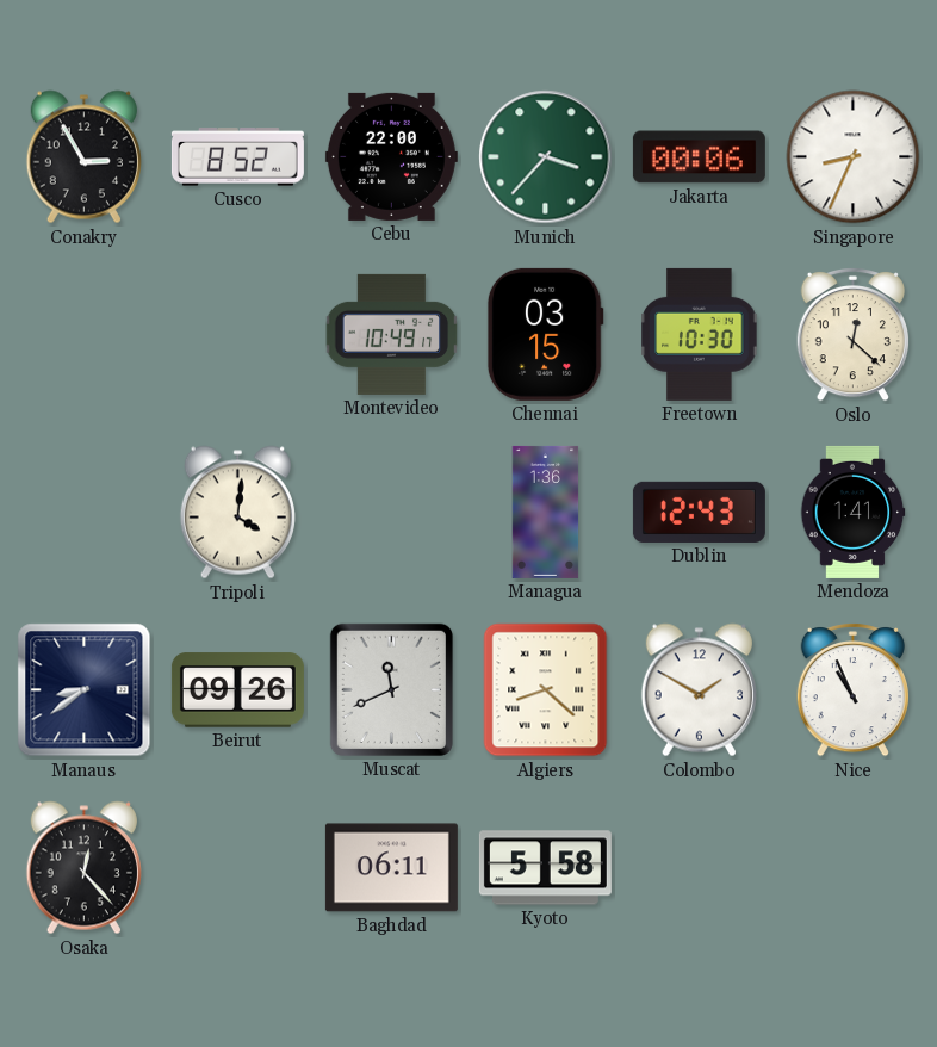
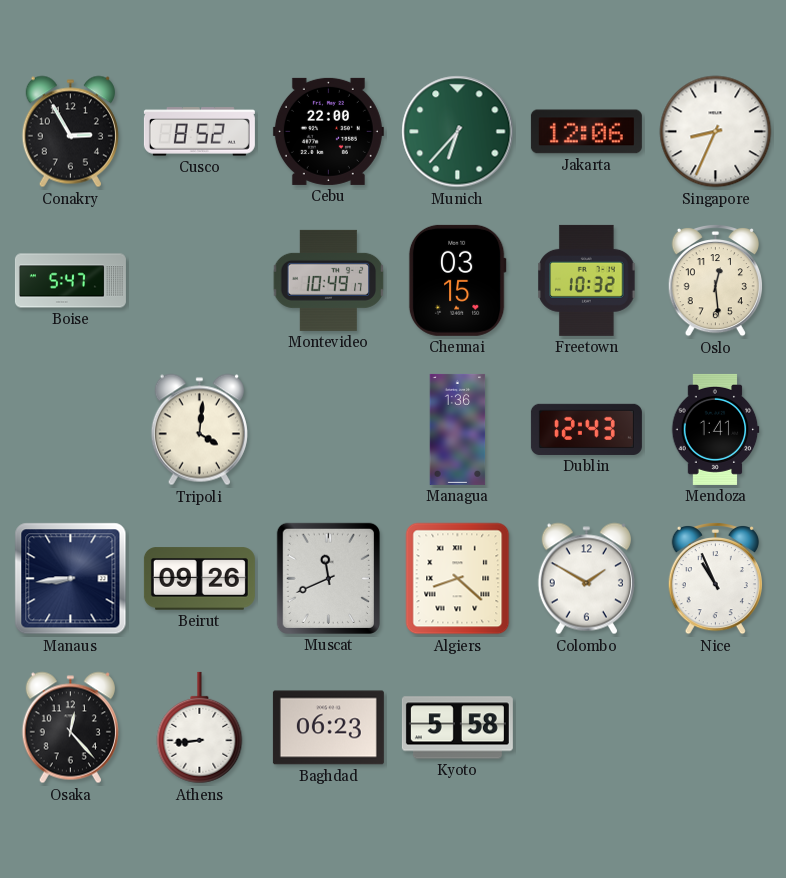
Munich: 3:37 -> 6:37
Jakarta: 00:06 -> 12:06
Boise: none -> 5:47
Freetown: 10:30 -> 10:32
Oslo: 12:22 -> 12:29
Manaus: 8:39 -> 8:44
Athens: none -> 8:44
Baghdad: 06:11 -> 06:23
